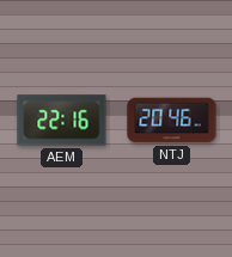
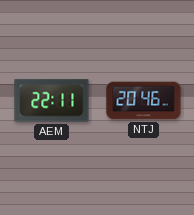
AEM: 22:16 -> 22:11
